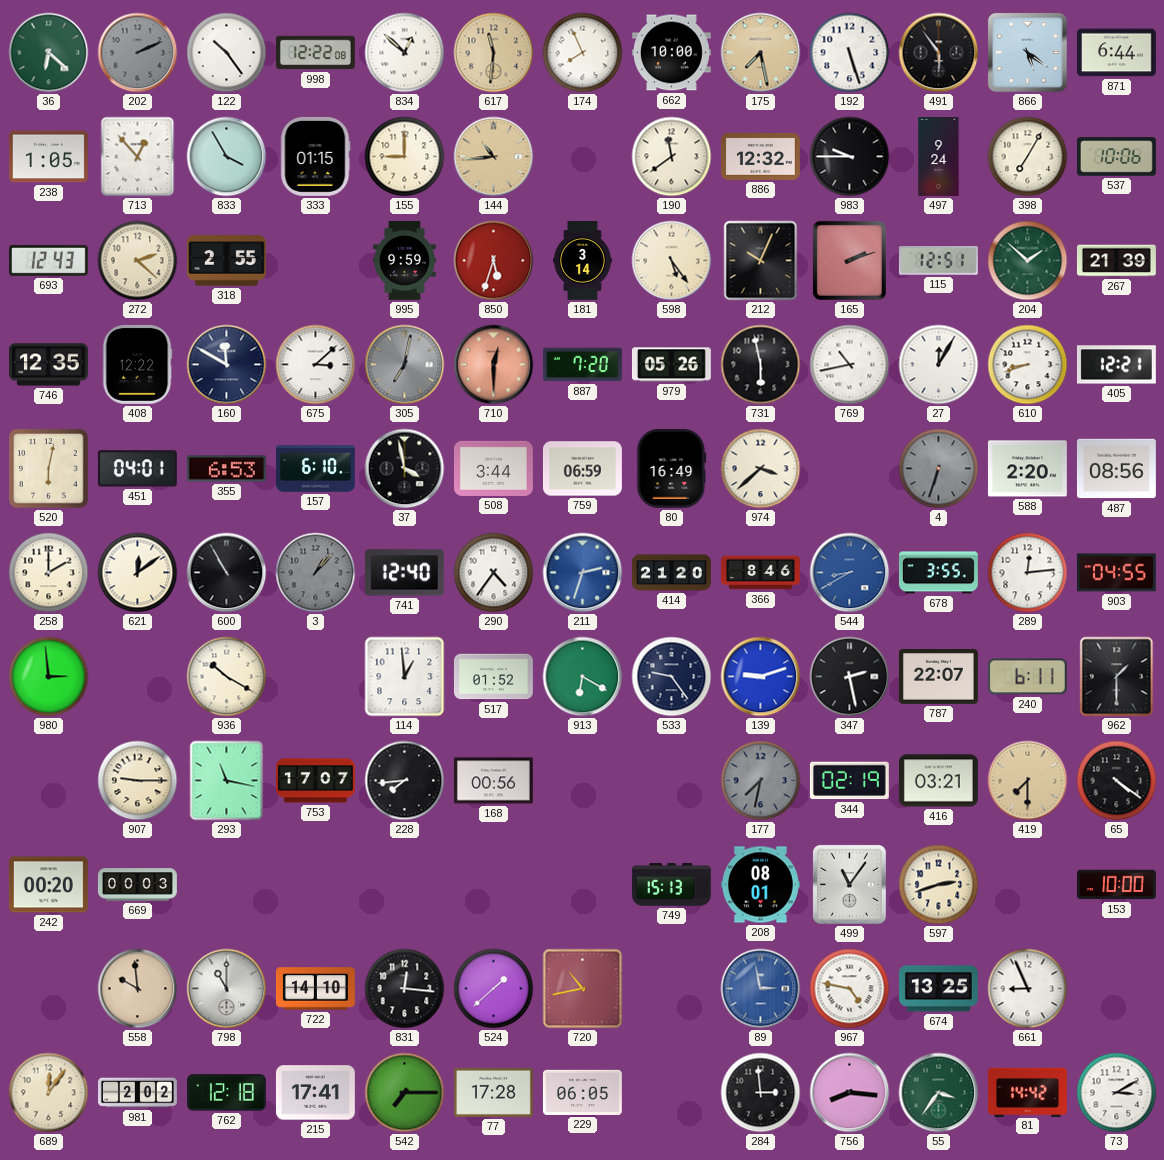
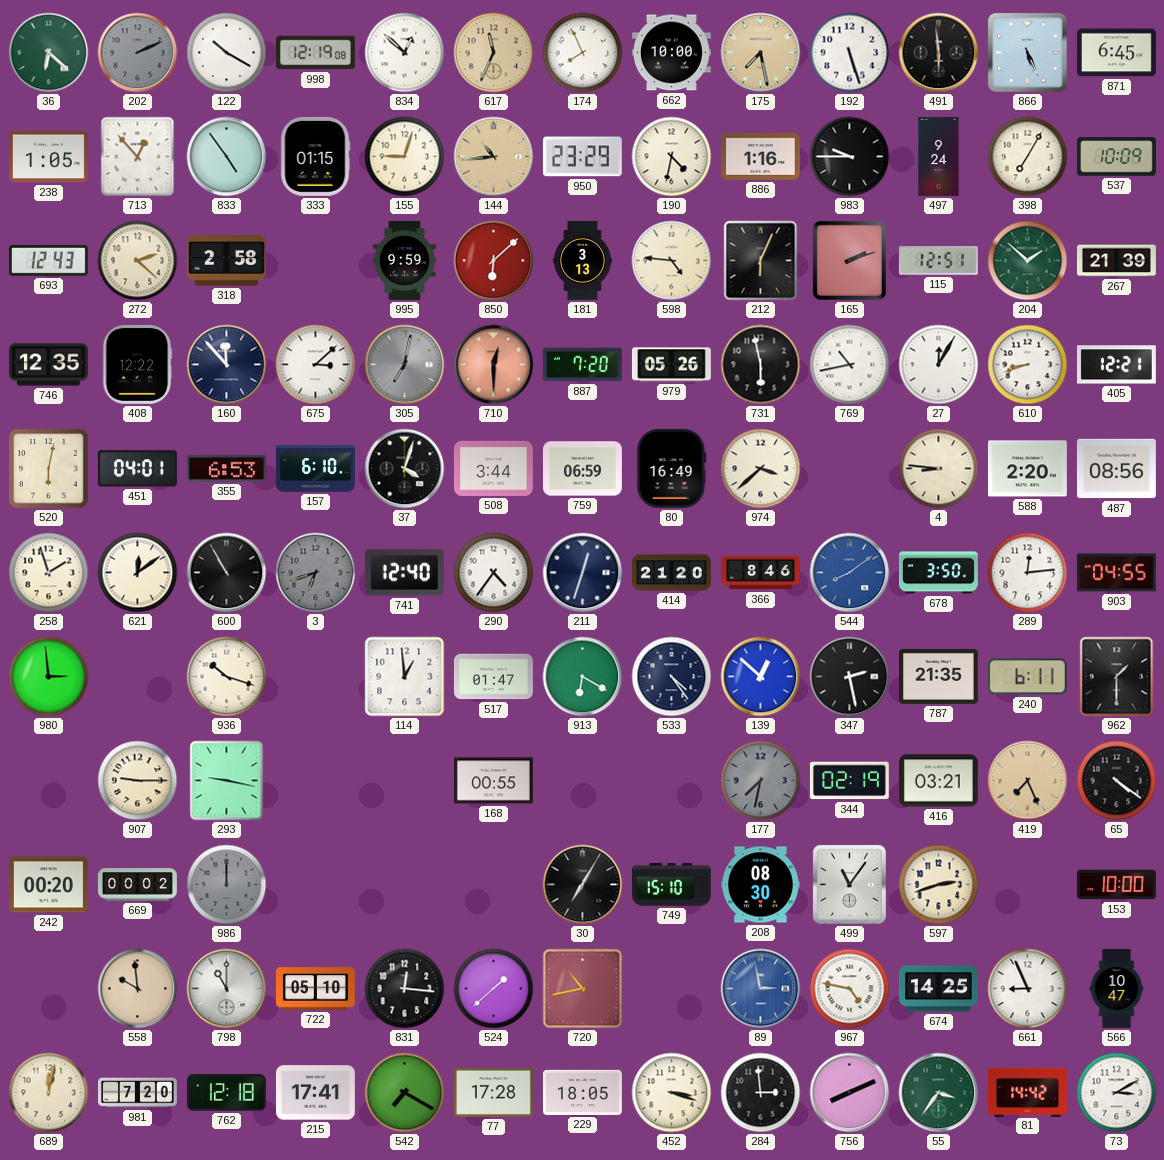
122: 10:24 -> 10:20
998: 12:22 -> 12:19
617: 11:31 -> 11:34
491: 5:54 -> 5:59
866: 5:21 -> 5:26
871: 6:44 -> 6:45
833: 3:55 -> 4:54
155: 9:00 -> 9:03
950: none -> 23:29
190: 11:39 -> 4:32
886: 12:32 -> 1:16
537: 10:06 -> 10:09
318: 2:55 -> 2:58
850: 5:33 -> 6:08
181: 3:14 -> 3:13
598: 5:24 -> 4:46
212: 10:04 -> 6:04
160: 11:50 -> 11:53
37: 3:58 -> 4:03
4: 6:33 -> 8:46
4 dial: grey -> cream
258: 2:00 -> 1:57
3: 1:07 -> 6:42
211: 2:33 -> 12:33
211 dial: blue -> navy
544: 8:40 -> 8:09
678: 3:55 -> 3:50
936: 10:20 -> 10:18
517: 01:52 -> 01:47
533: 9:24 -> 4:24
139: 9:12 -> 12:52
787: 22:07 -> 21:35
293: 11:17 -> 9:17
753: 17:07 -> none
228: 7:44 -> none
168: 00:56 -> 00:55
419: 7:30 -> 7:26
669: 00:03 -> 00:02
986: none -> 12:00
30: none -> 7:05
749: 15:13 -> 15:10
208: 08:01 -> 08:30
722: 14:10 -> 05:10
674: 13:25 -> 14:25
566: none -> 10:47
689: 12:06 -> 12:02
981: 2:02 -> 7:20
542: 7:15 -> 7:20
229: 06:05 -> 18:05
452: none -> 3:18
756: 8:16 -> 8:11
